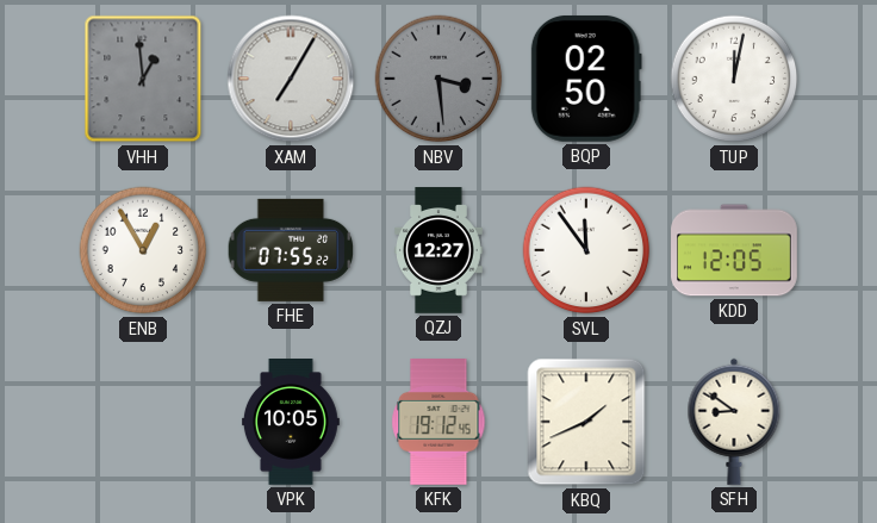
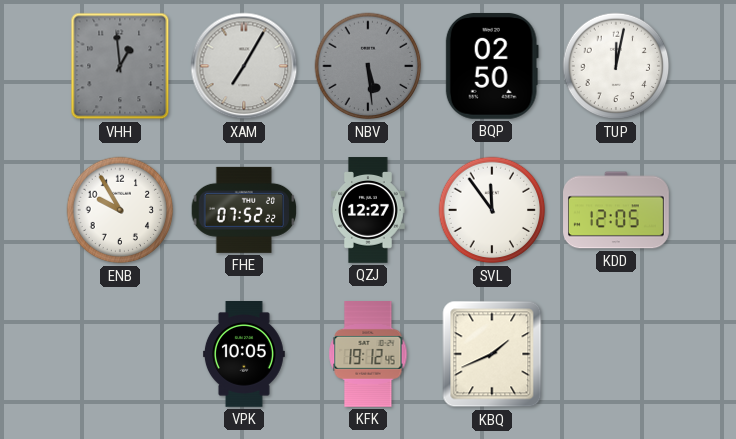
NBV: 3:29 -> 5:29
ENB: 12:55 -> 9:55
FHE: 07:55 -> 07:52
SFH: 8:51 -> none
